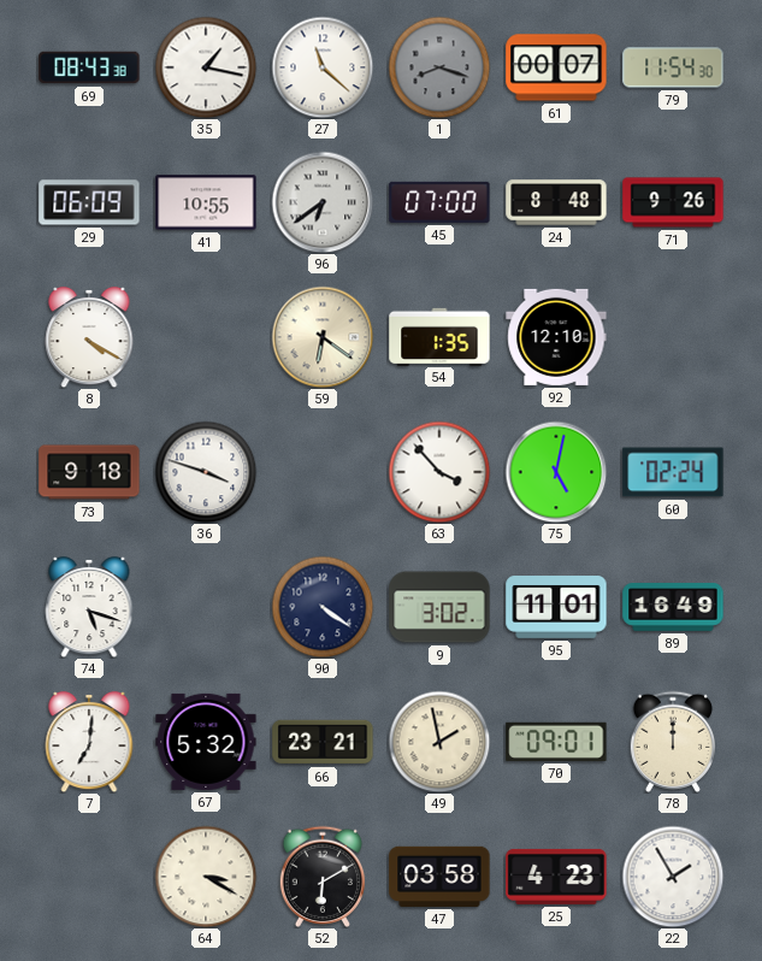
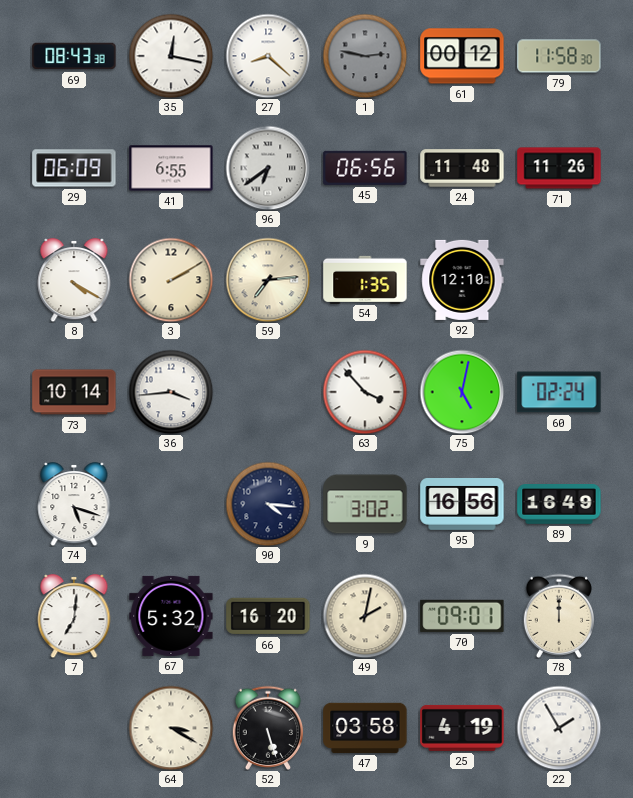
35: 1:17 -> 12:17
27: 11:22 -> 8:22
1: 8:18 -> 2:47
61: 00:07 -> 00:12
79: 11:54 -> 11:58
41: 10:55 -> 6:55
45: 07:00 -> 06:56
24: 8:48 -> 11:48
71: 9:26 -> 11:26
3: none -> 2:10
59: 6:21 -> 7:14
73: 9:18 -> 10:14
36: 3:48 -> 3:44
90: 4:21 -> 4:16
95: 11:01 -> 16:56
66: 23:21 -> 16:20
49: 1:58 -> 2:02
52: 6:10 -> 5:27
25: 4:23 -> 4:19
